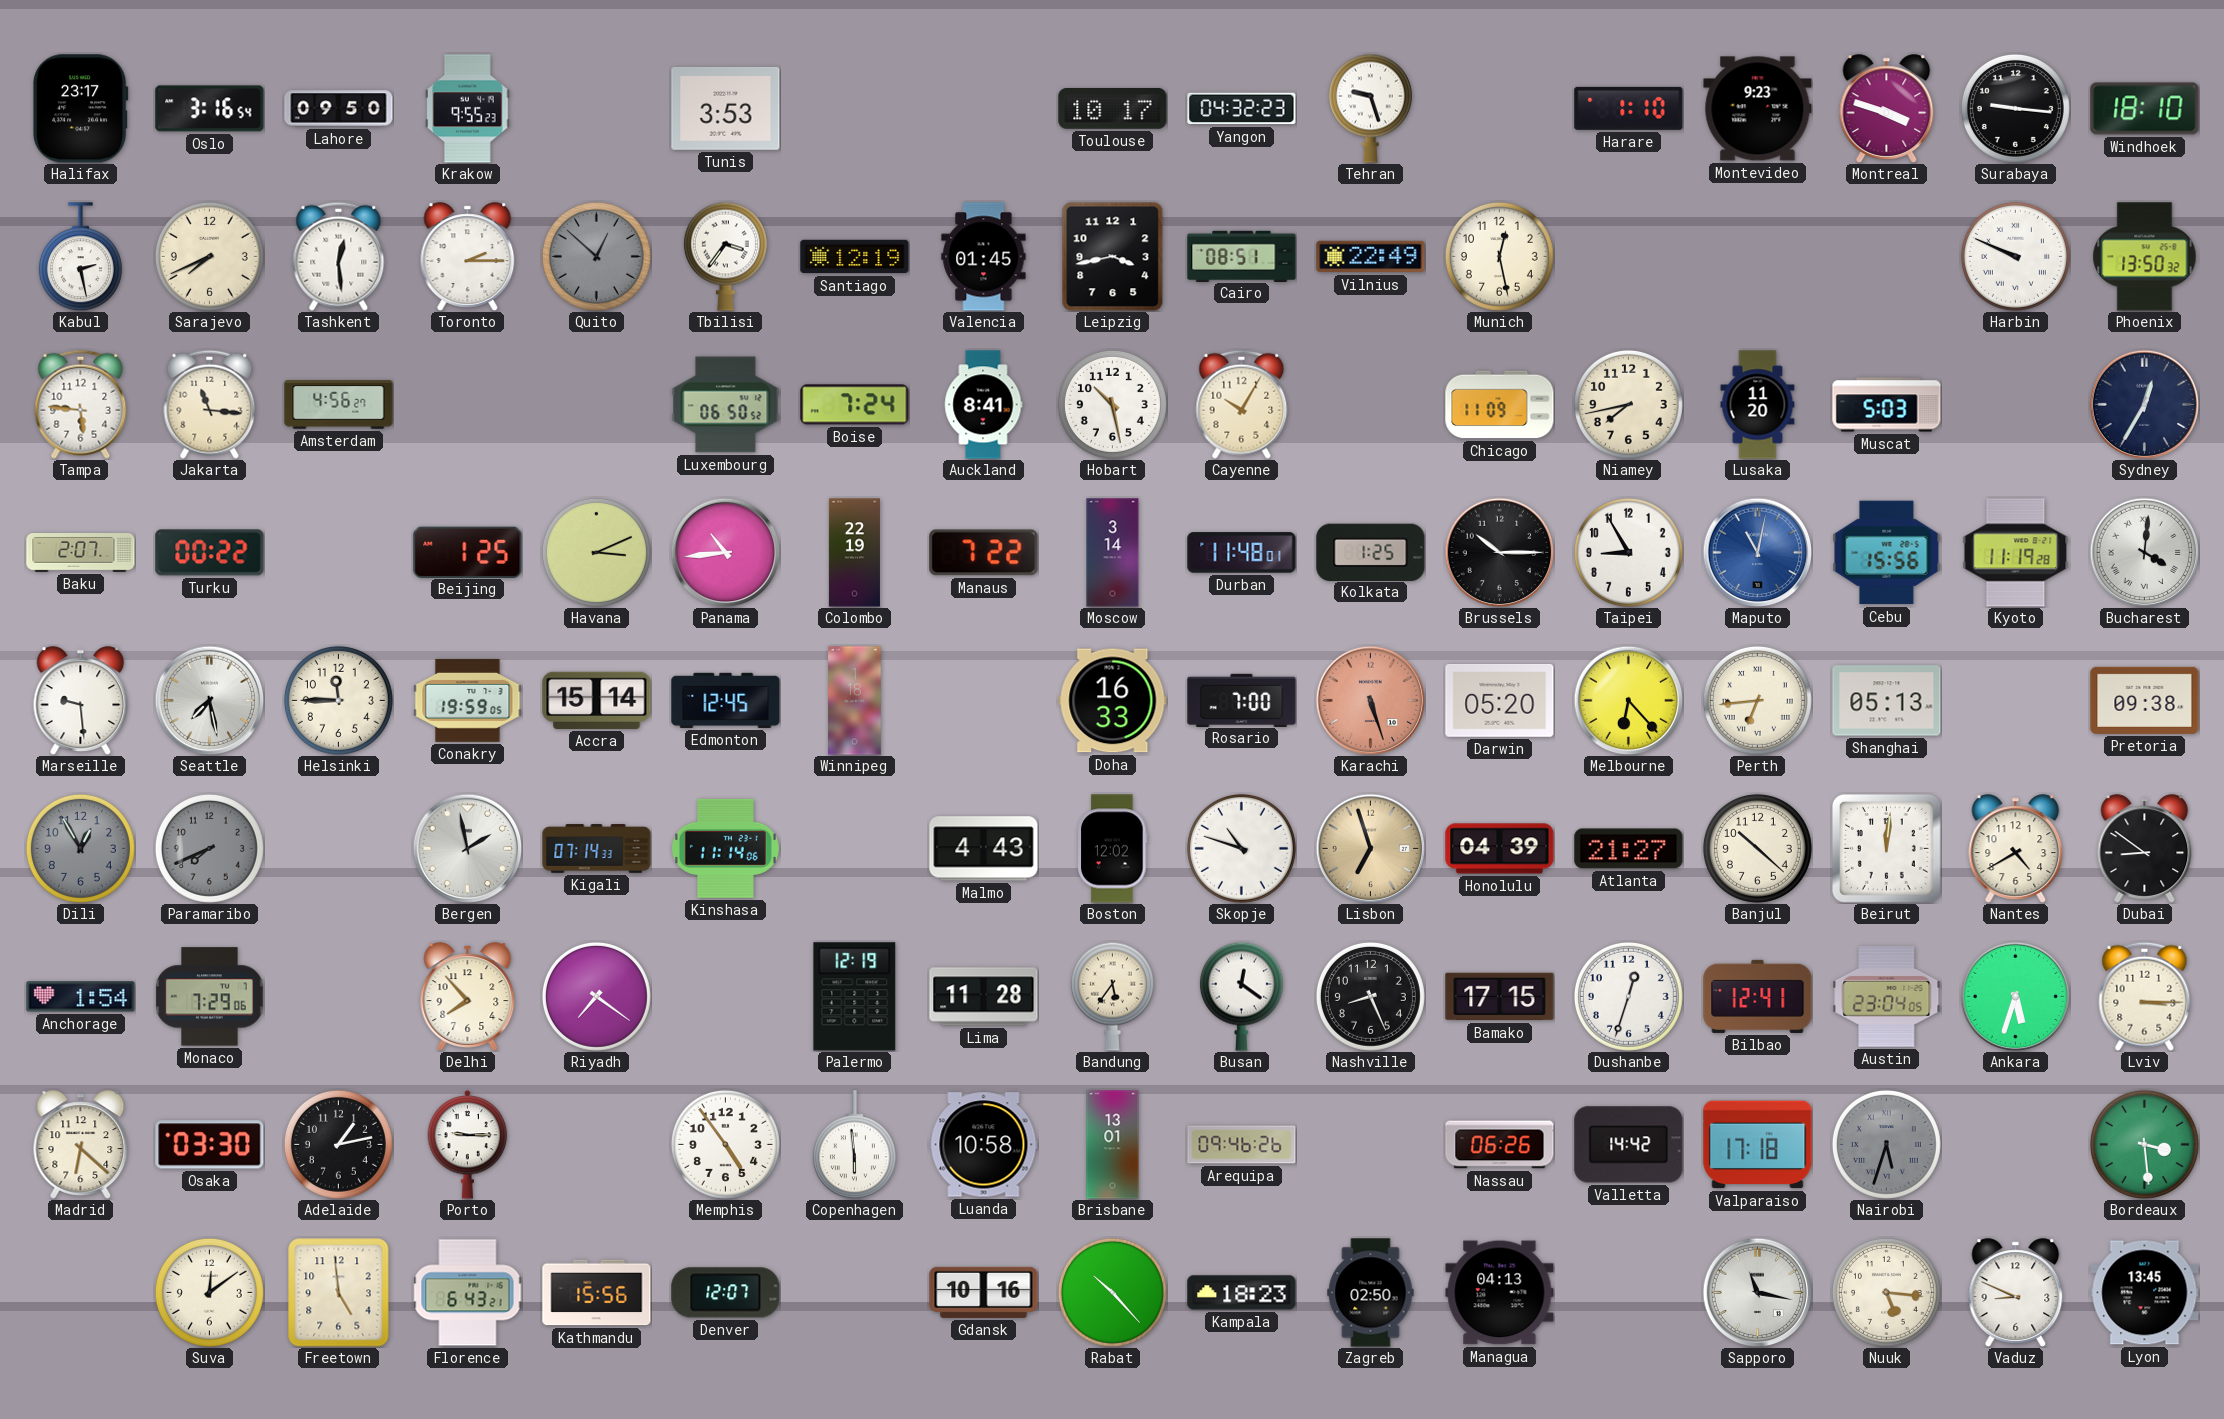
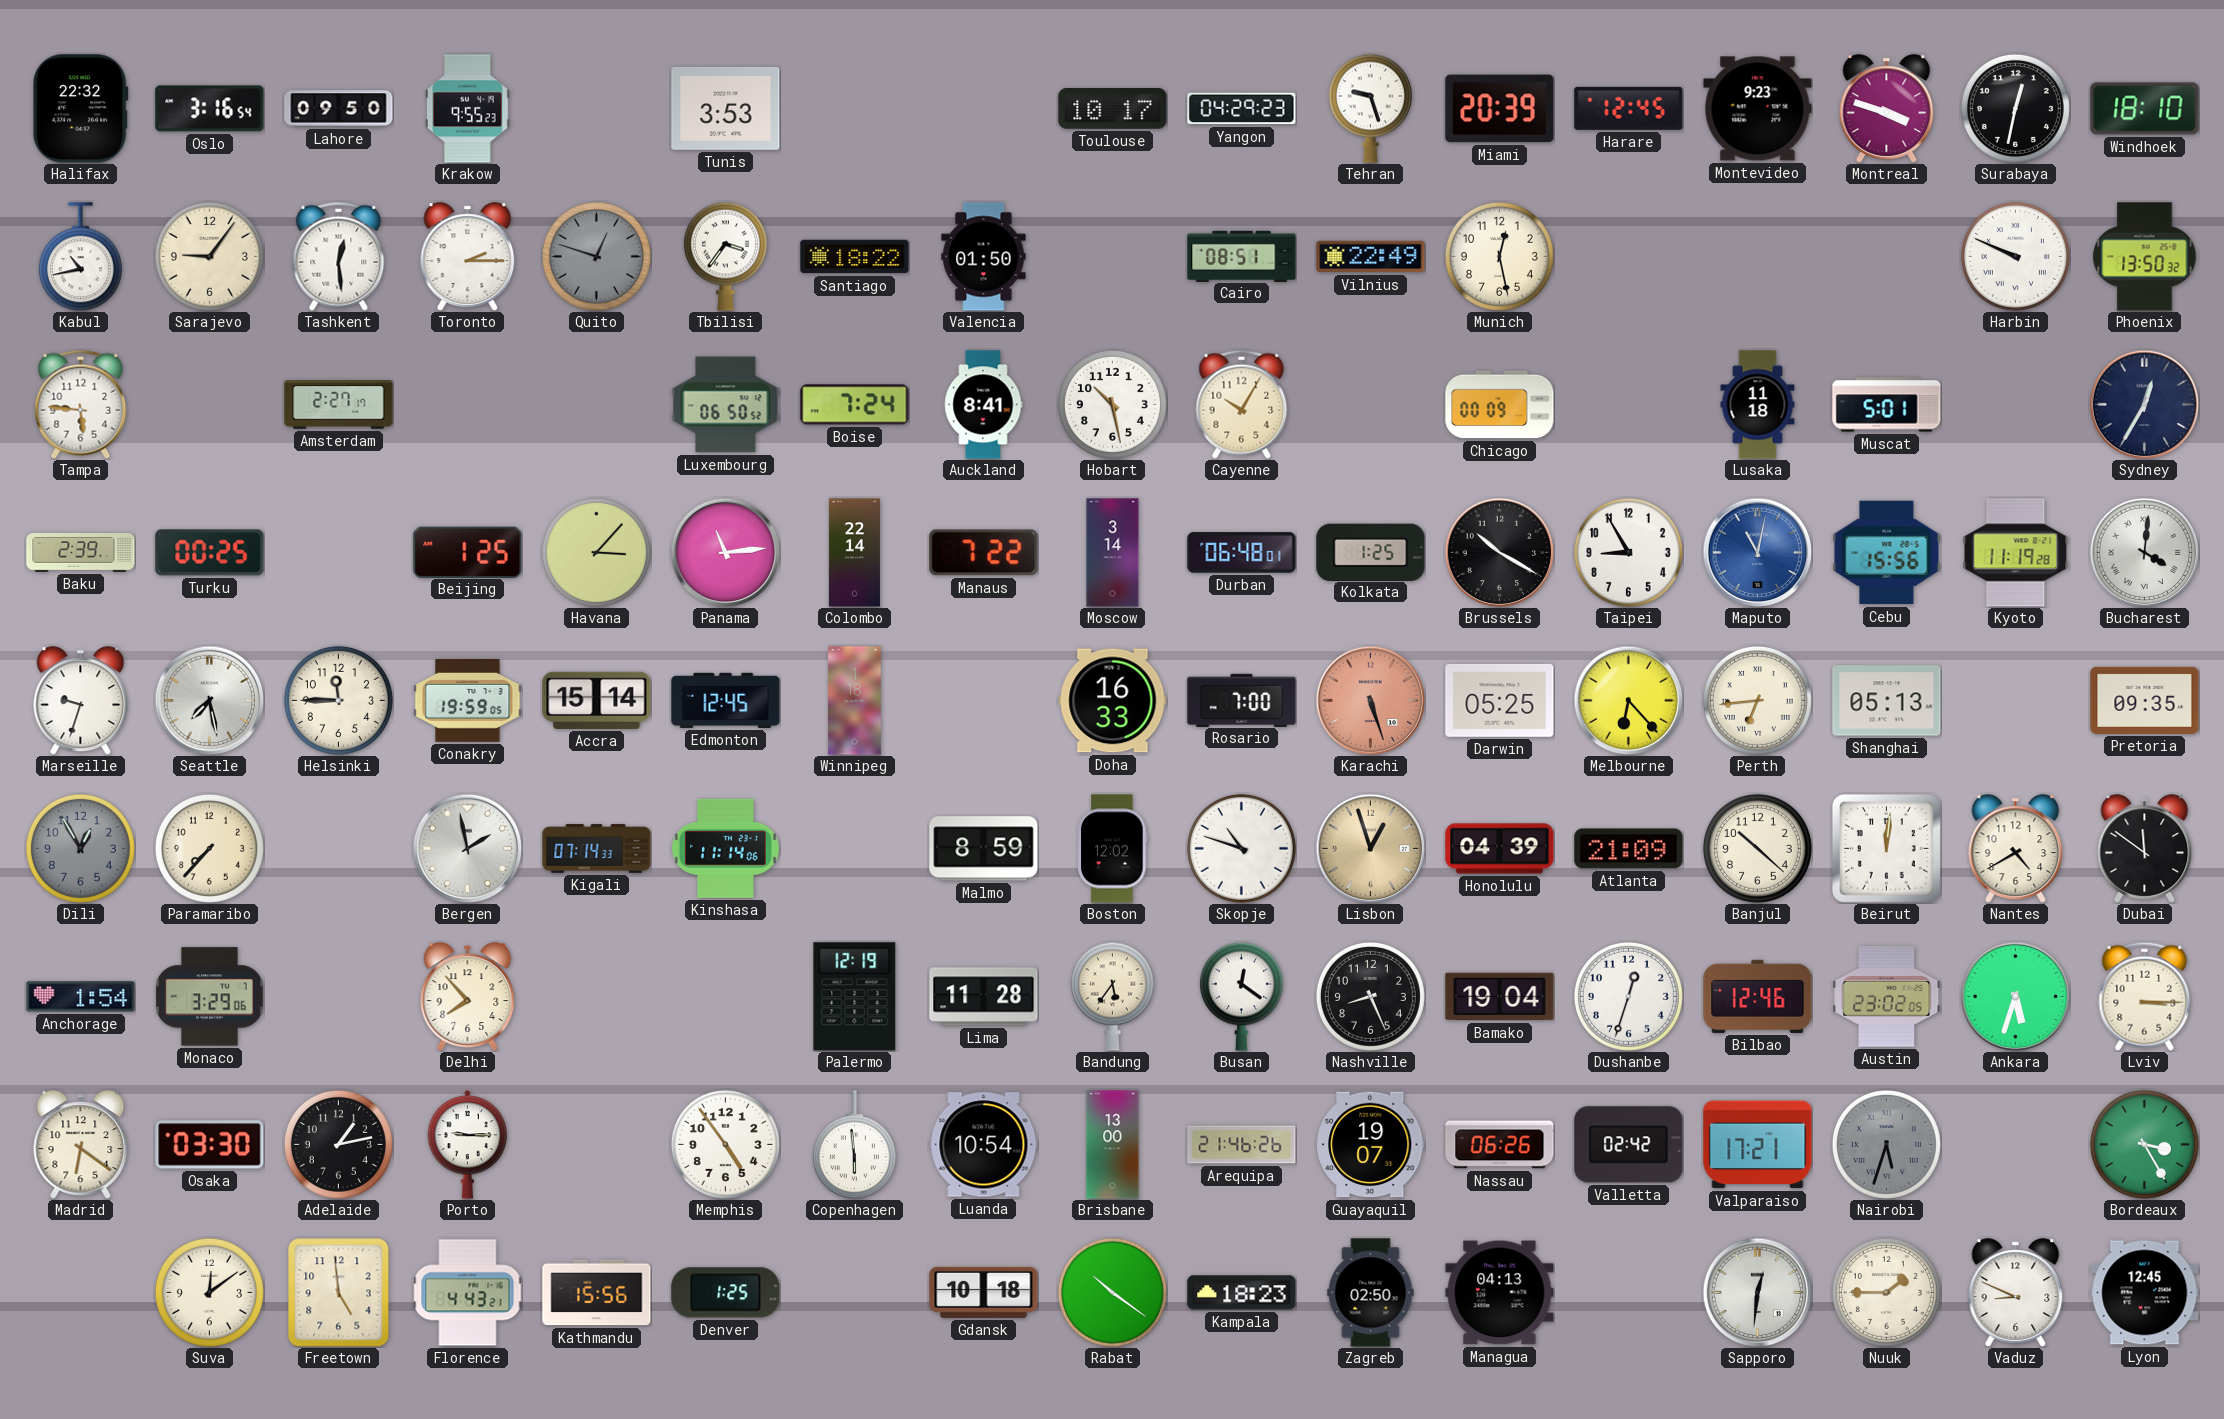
Halifax: 23:17 -> 22:32
Yangon: 04:32 -> 04:29
Miami: none -> 20:39
Harare: 1:10 -> 12:45
Surabaya: 9:16 -> 12:32
Kabul: 2:28 -> 10:43
Sarajevo: 7:41 -> 9:06
Quito: 12:52 -> 12:48
Santiago: 12:19 -> 18:22
Valencia: 01:45 -> 01:50
Leipzig: 3:43 -> none
Jakarta: 11:16 -> none
Amsterdam: 4:56 -> 2:27
Chicago: 11:09 -> 00:09
Niamey: 7:43 -> none
Lusaka: 11:20 -> 11:18
Muscat: 5:03 -> 5:01
Baku: 2:07 -> 2:39
Turku: 00:22 -> 00:25
Havana: 3:11 -> 3:07
Panama: 10:44 -> 11:14
Colombo: 22:19 -> 22:14
Durban: 11:48 -> 06:48
Brussels: 10:15 -> 10:20
Marseille: 9:29 -> 9:33
Darwin: 05:20 -> 05:25
Pretoria: 09:38 -> 09:35
Paramaribo: 7:41 -> 7:37
Paramaribo dial: grey -> cream
Malmo: 4:43 -> 8:59
Lisbon: 6:57 -> 12:57
Atlanta: 21:27 -> 21:09
Dubai: 8:51 -> 11:51
Monaco: 7:29 -> 3:29
Riyadh: 7:21 -> none
Bamako: 17:15 -> 19:04
Bilbao: 12:41 -> 12:46
Austin: 23:04 -> 23:02
Madrid: 6:22 -> 6:21
Luanda: 10:58 -> 10:54
Brisbane: 13:01 -> 13:00
Arequipa: 09:46 -> 21:46
Guayaquil: none -> 19:07
Valletta: 14:42 -> 02:42
Valparaiso: 17:18 -> 17:21
Bordeaux: 3:29 -> 3:25
Florence: 6:43 -> 4:43
Denver: 12:07 -> 1:25
Gdansk: 10:16 -> 10:18
Rabat: 10:23 -> 10:21
Sapporo: 11:17 -> 12:31
Nuuk: 5:16 -> 1:45
Lyon: 13:45 -> 12:45
